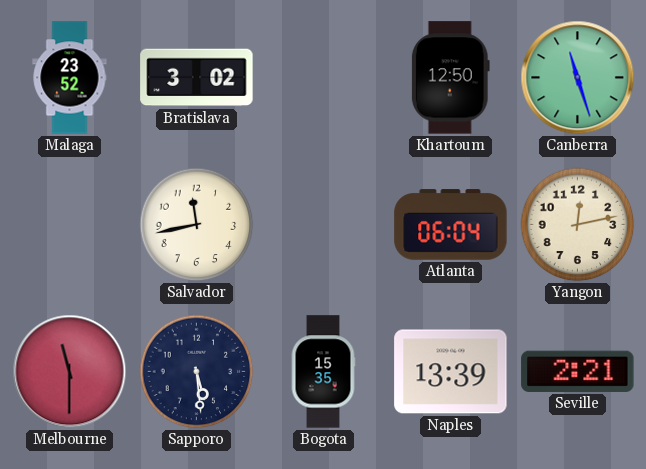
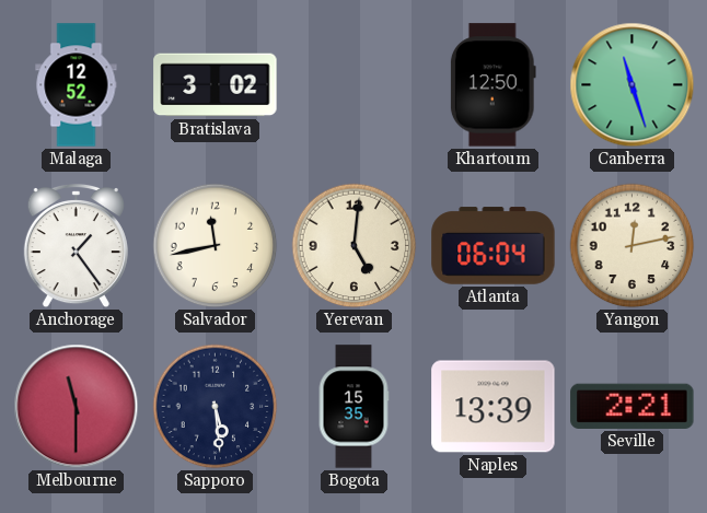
Malaga: 23:52 -> 12:52
Anchorage: none -> 1:24
Yerevan: none -> 5:01
